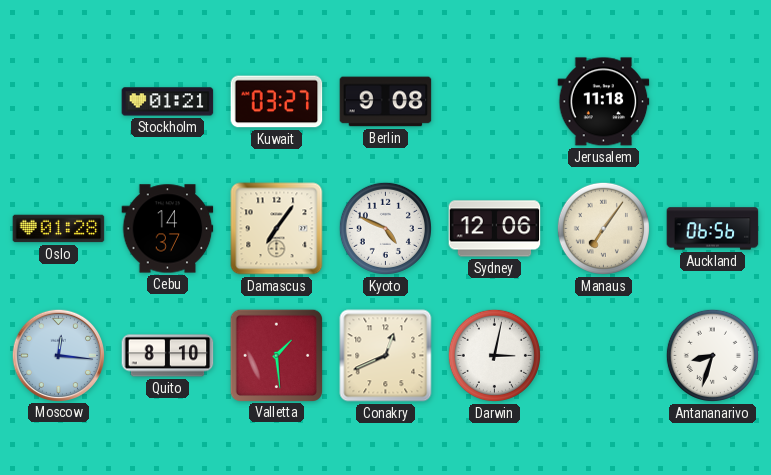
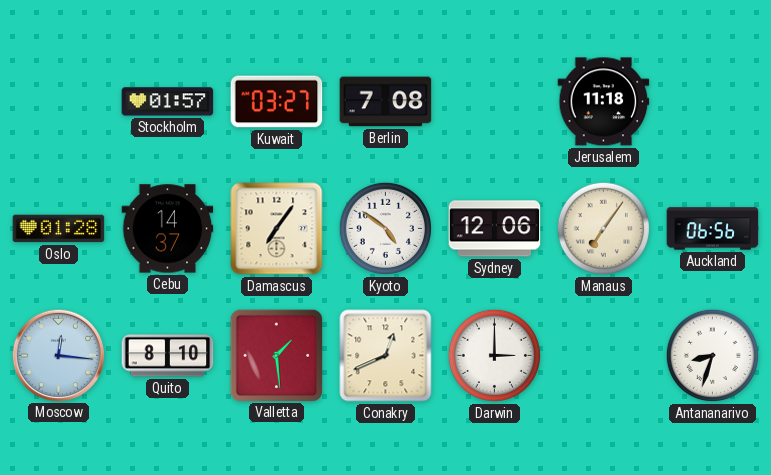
Stockholm: 01:21 -> 01:57
Berlin: 9:08 -> 7:08
Kyoto: 4:49 -> 4:51
Darwin: 3:02 -> 3:00
